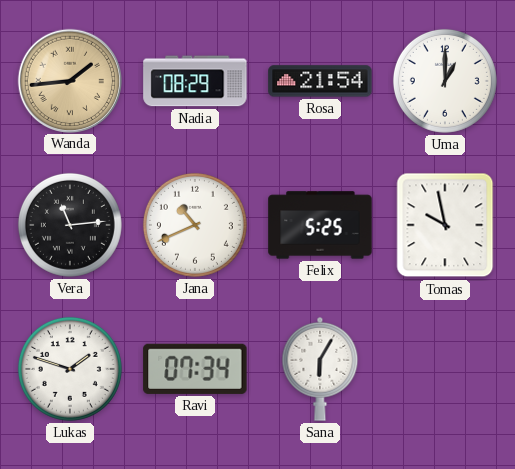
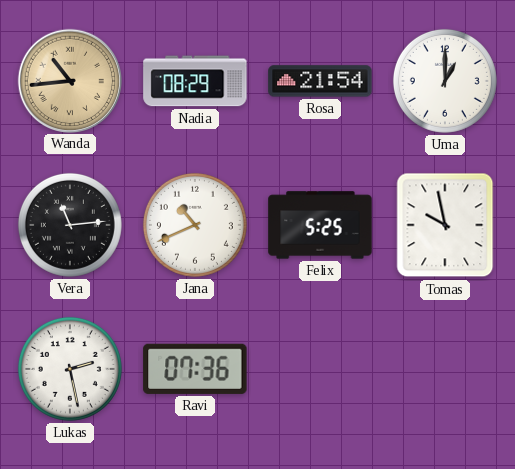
Wanda: 1:44 -> 10:44
Lukas: 1:48 -> 2:28
Ravi: 07:34 -> 07:36
Sana: 6:05 -> none
